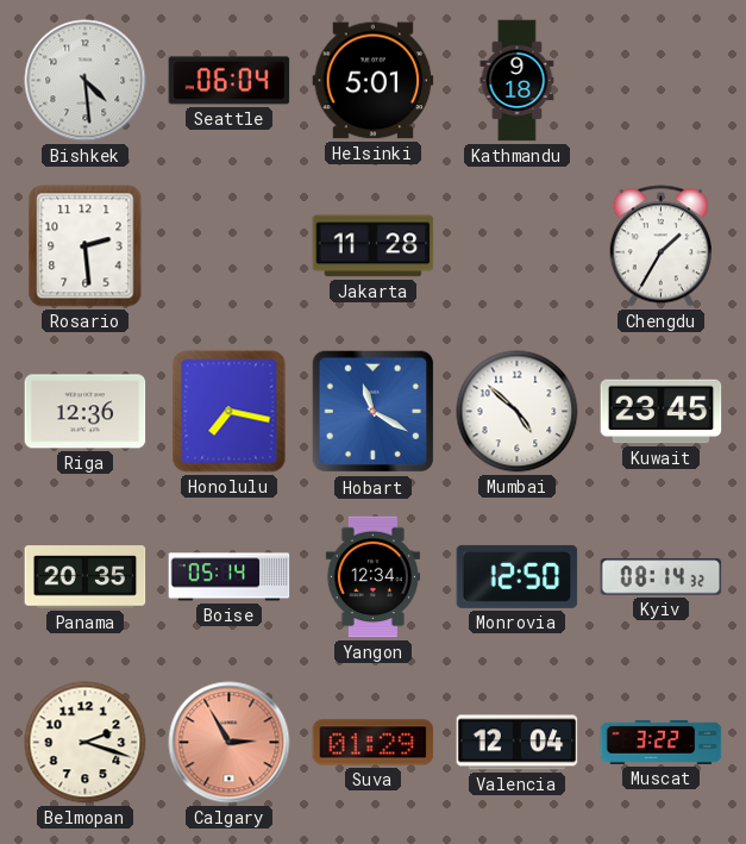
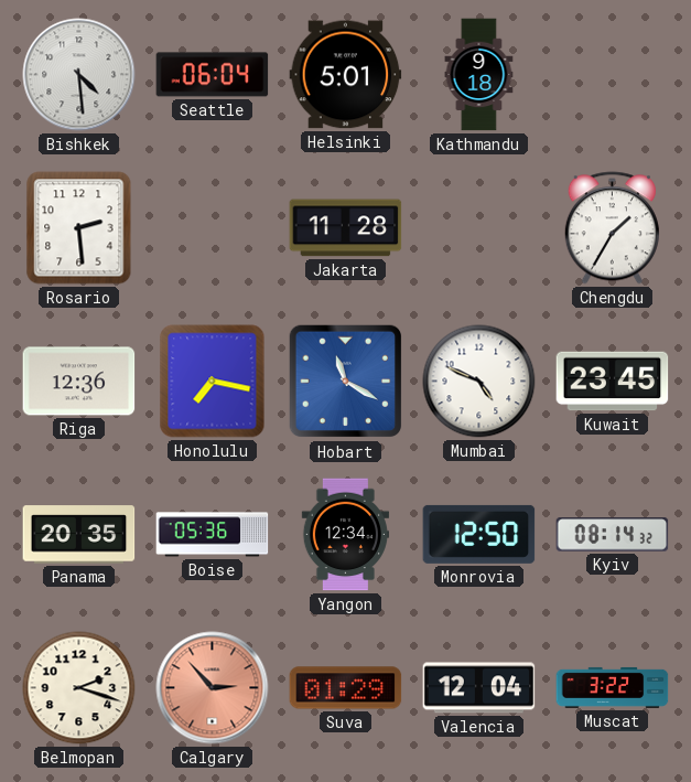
Mumbai: 4:52 -> 4:49
Boise: 05:14 -> 05:36
Calgary: 2:55 -> 2:53
